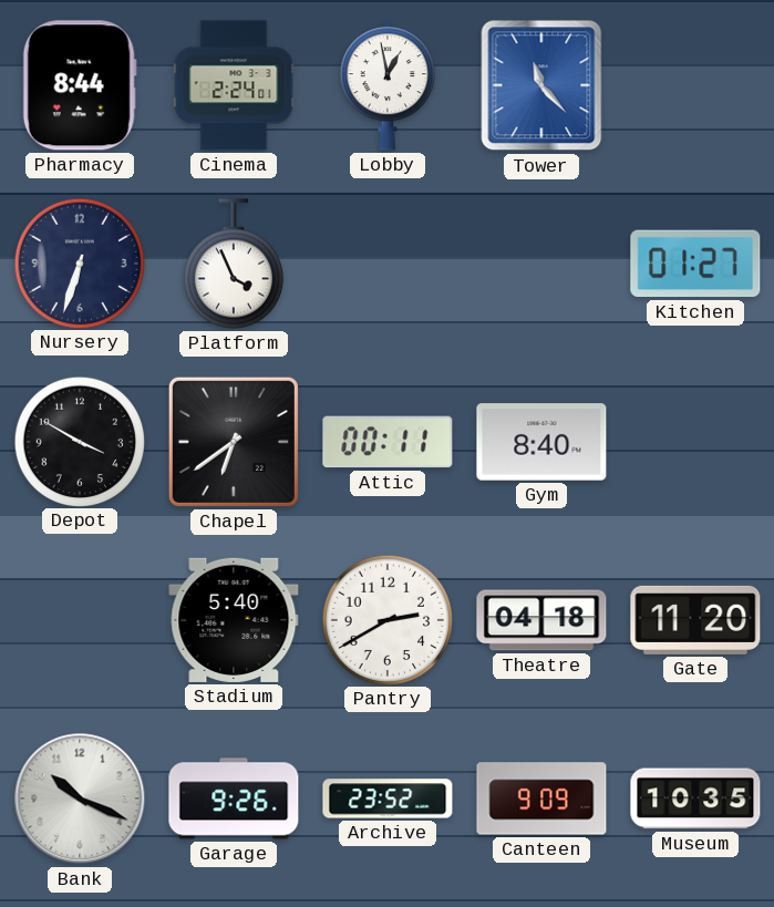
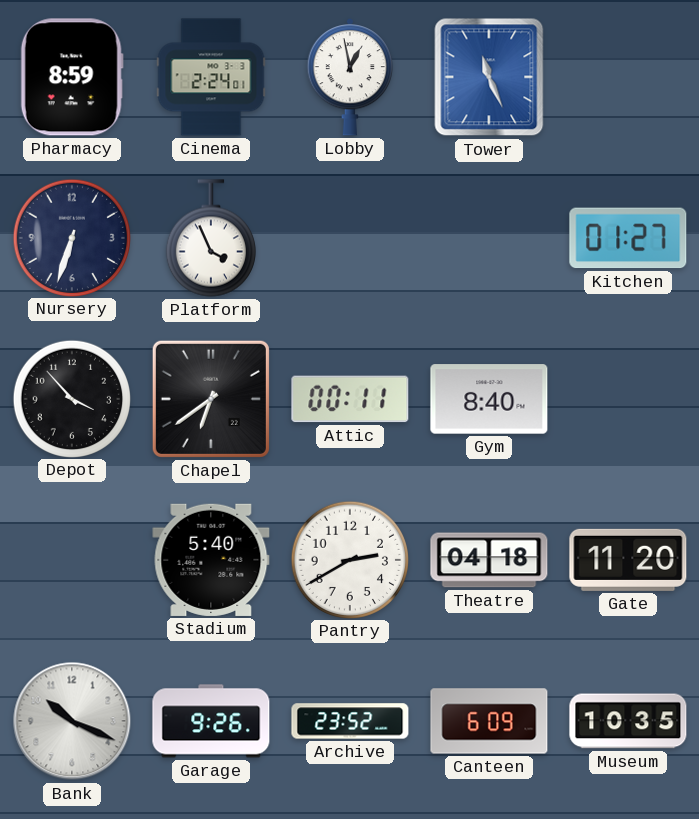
Pharmacy: 8:44 -> 8:59
Tower: 11:23 -> 11:26
Depot: 3:50 -> 3:53
Canteen: 9:09 -> 6:09
